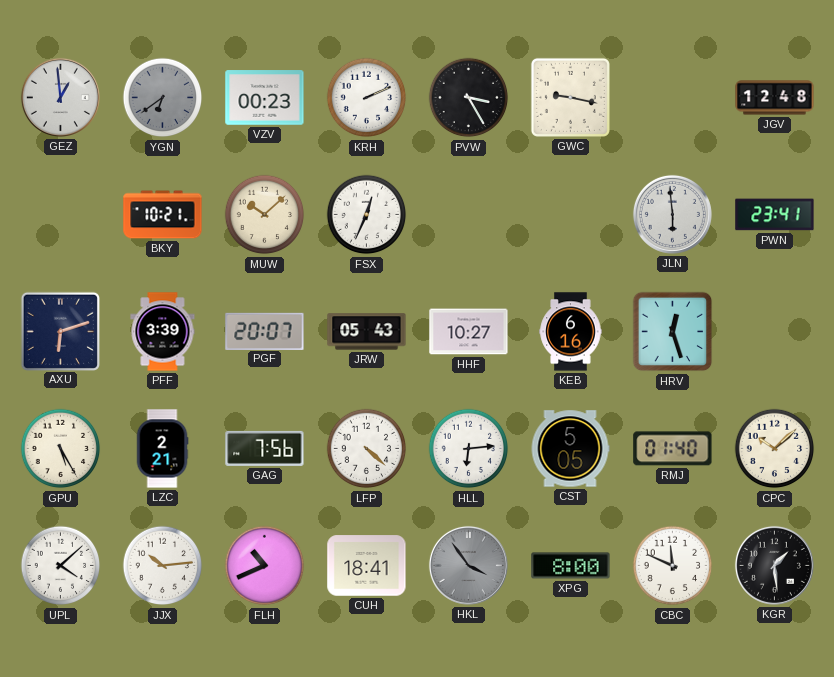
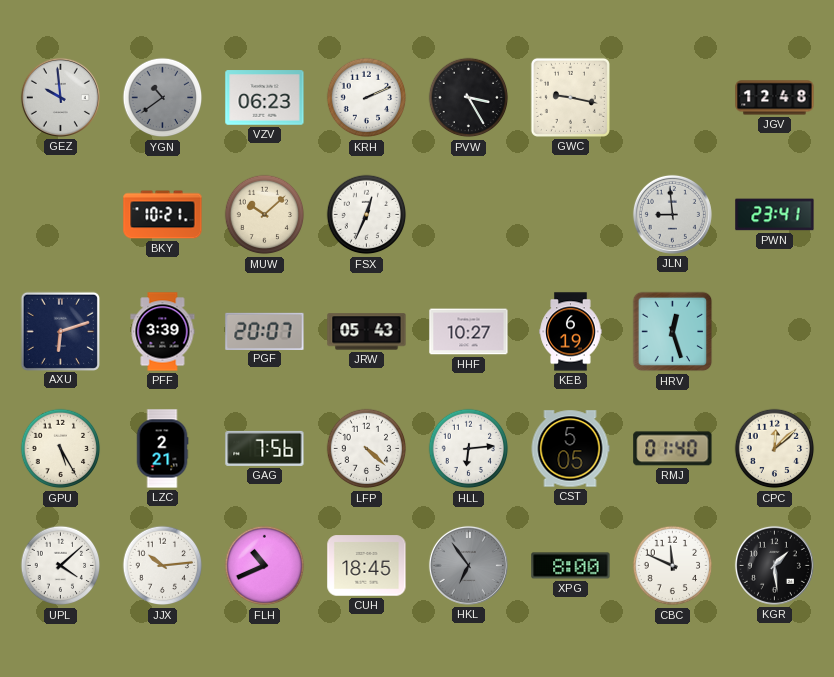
GEZ: 12:59 -> 9:59
YGN: 6:39 -> 10:39
VZV: 00:23 -> 06:23
JLN: 5:59 -> 8:59
KEB: 6:16 -> 6:19
CPC: 10:08 -> 12:08
CUH: 18:41 -> 18:45
HKL: 3:54 -> 6:54
